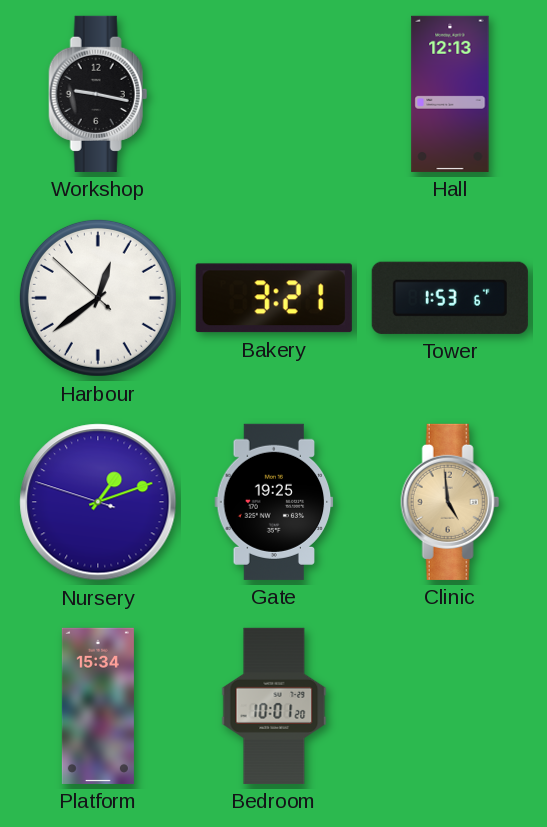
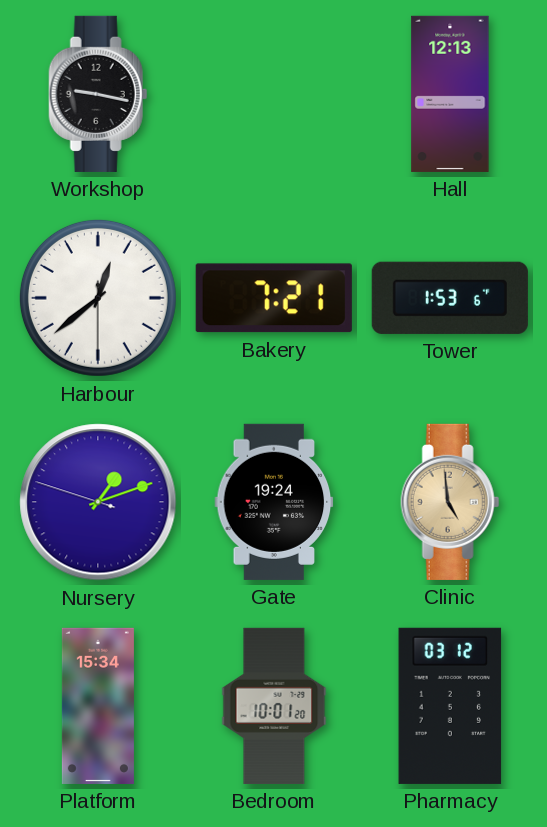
Harbour: 12:38:52 -> 12:38:30
Bakery: 3:21 -> 7:21
Gate: 19:25 -> 19:24
Pharmacy: none -> 03:12
